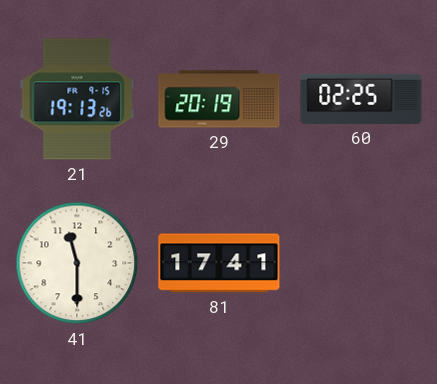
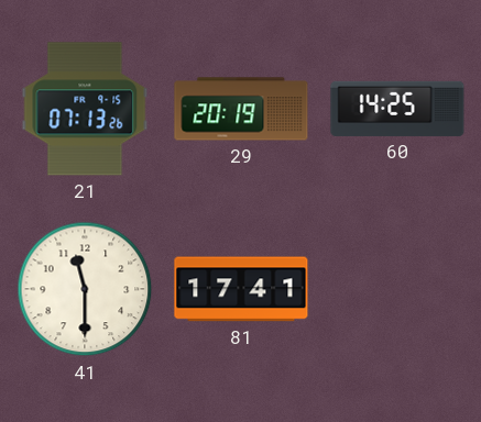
21: 19:13 -> 07:13
60: 02:25 -> 14:25
